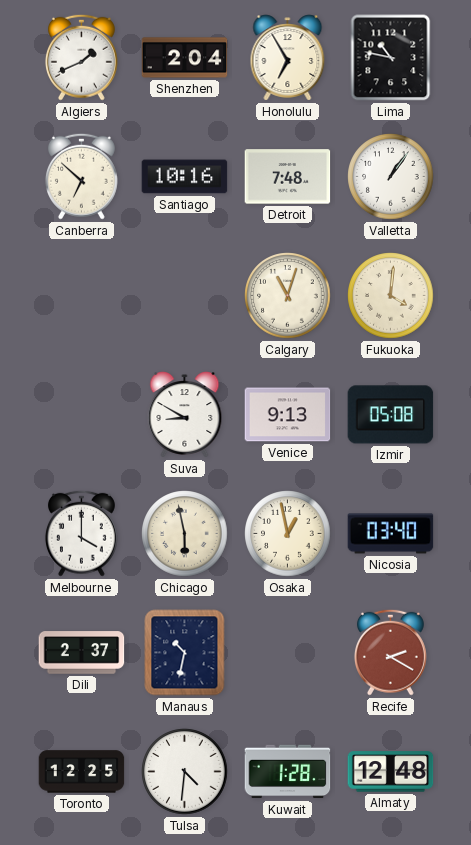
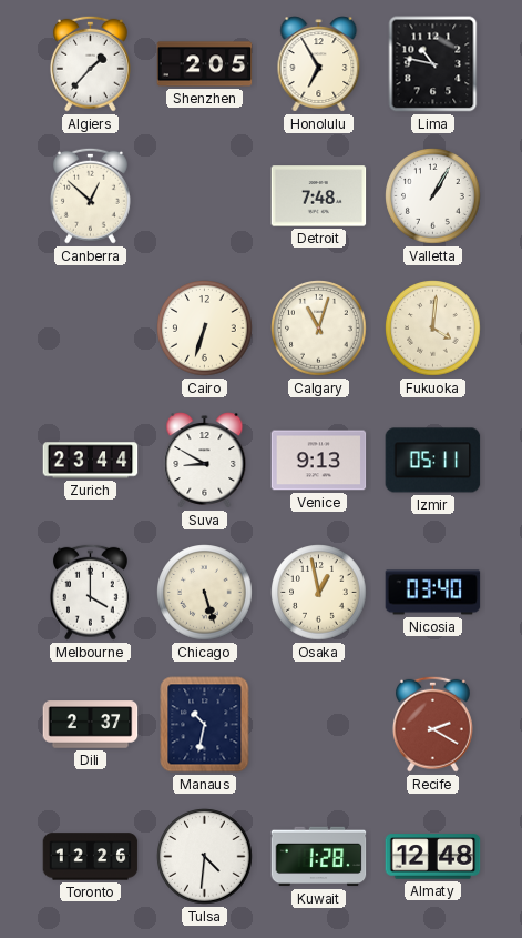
Algiers: 1:41 -> 1:37
Shenzhen: 2:04 -> 2:05
Canberra: 6:52 -> 12:52
Santiago: 10:16 -> none
Valletta: 1:06 -> 1:05
Cairo: none -> 6:33
Zurich: none -> 23:44
Izmir: 05:08 -> 05:11
Chicago: 5:58 -> 5:27
Toronto: 12:25 -> 12:26
